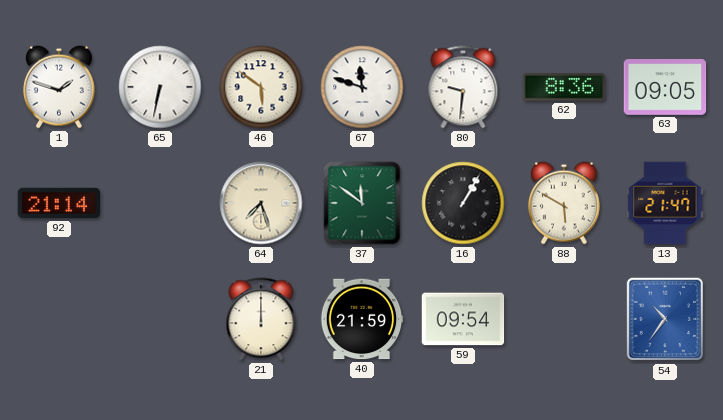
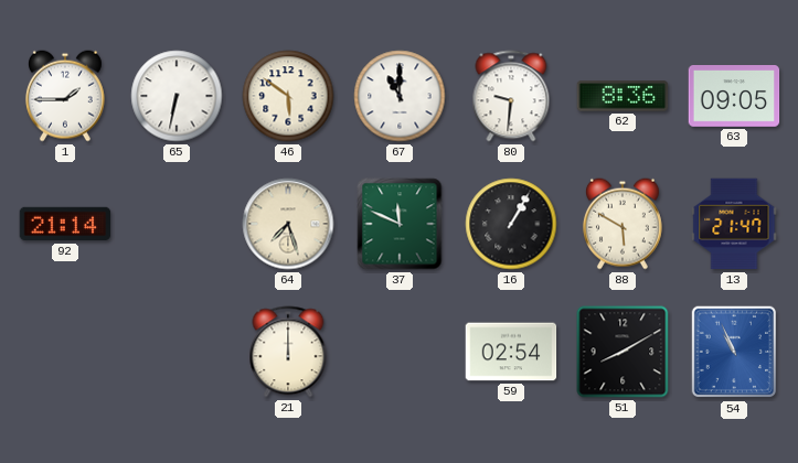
1: 1:48 -> 1:45
67: 11:48 -> 11:00
37: 11:51 -> 11:49
40: 21:59 -> none
59: 09:54 -> 02:54
51: none -> 8:10
54: 10:36 -> 10:56
